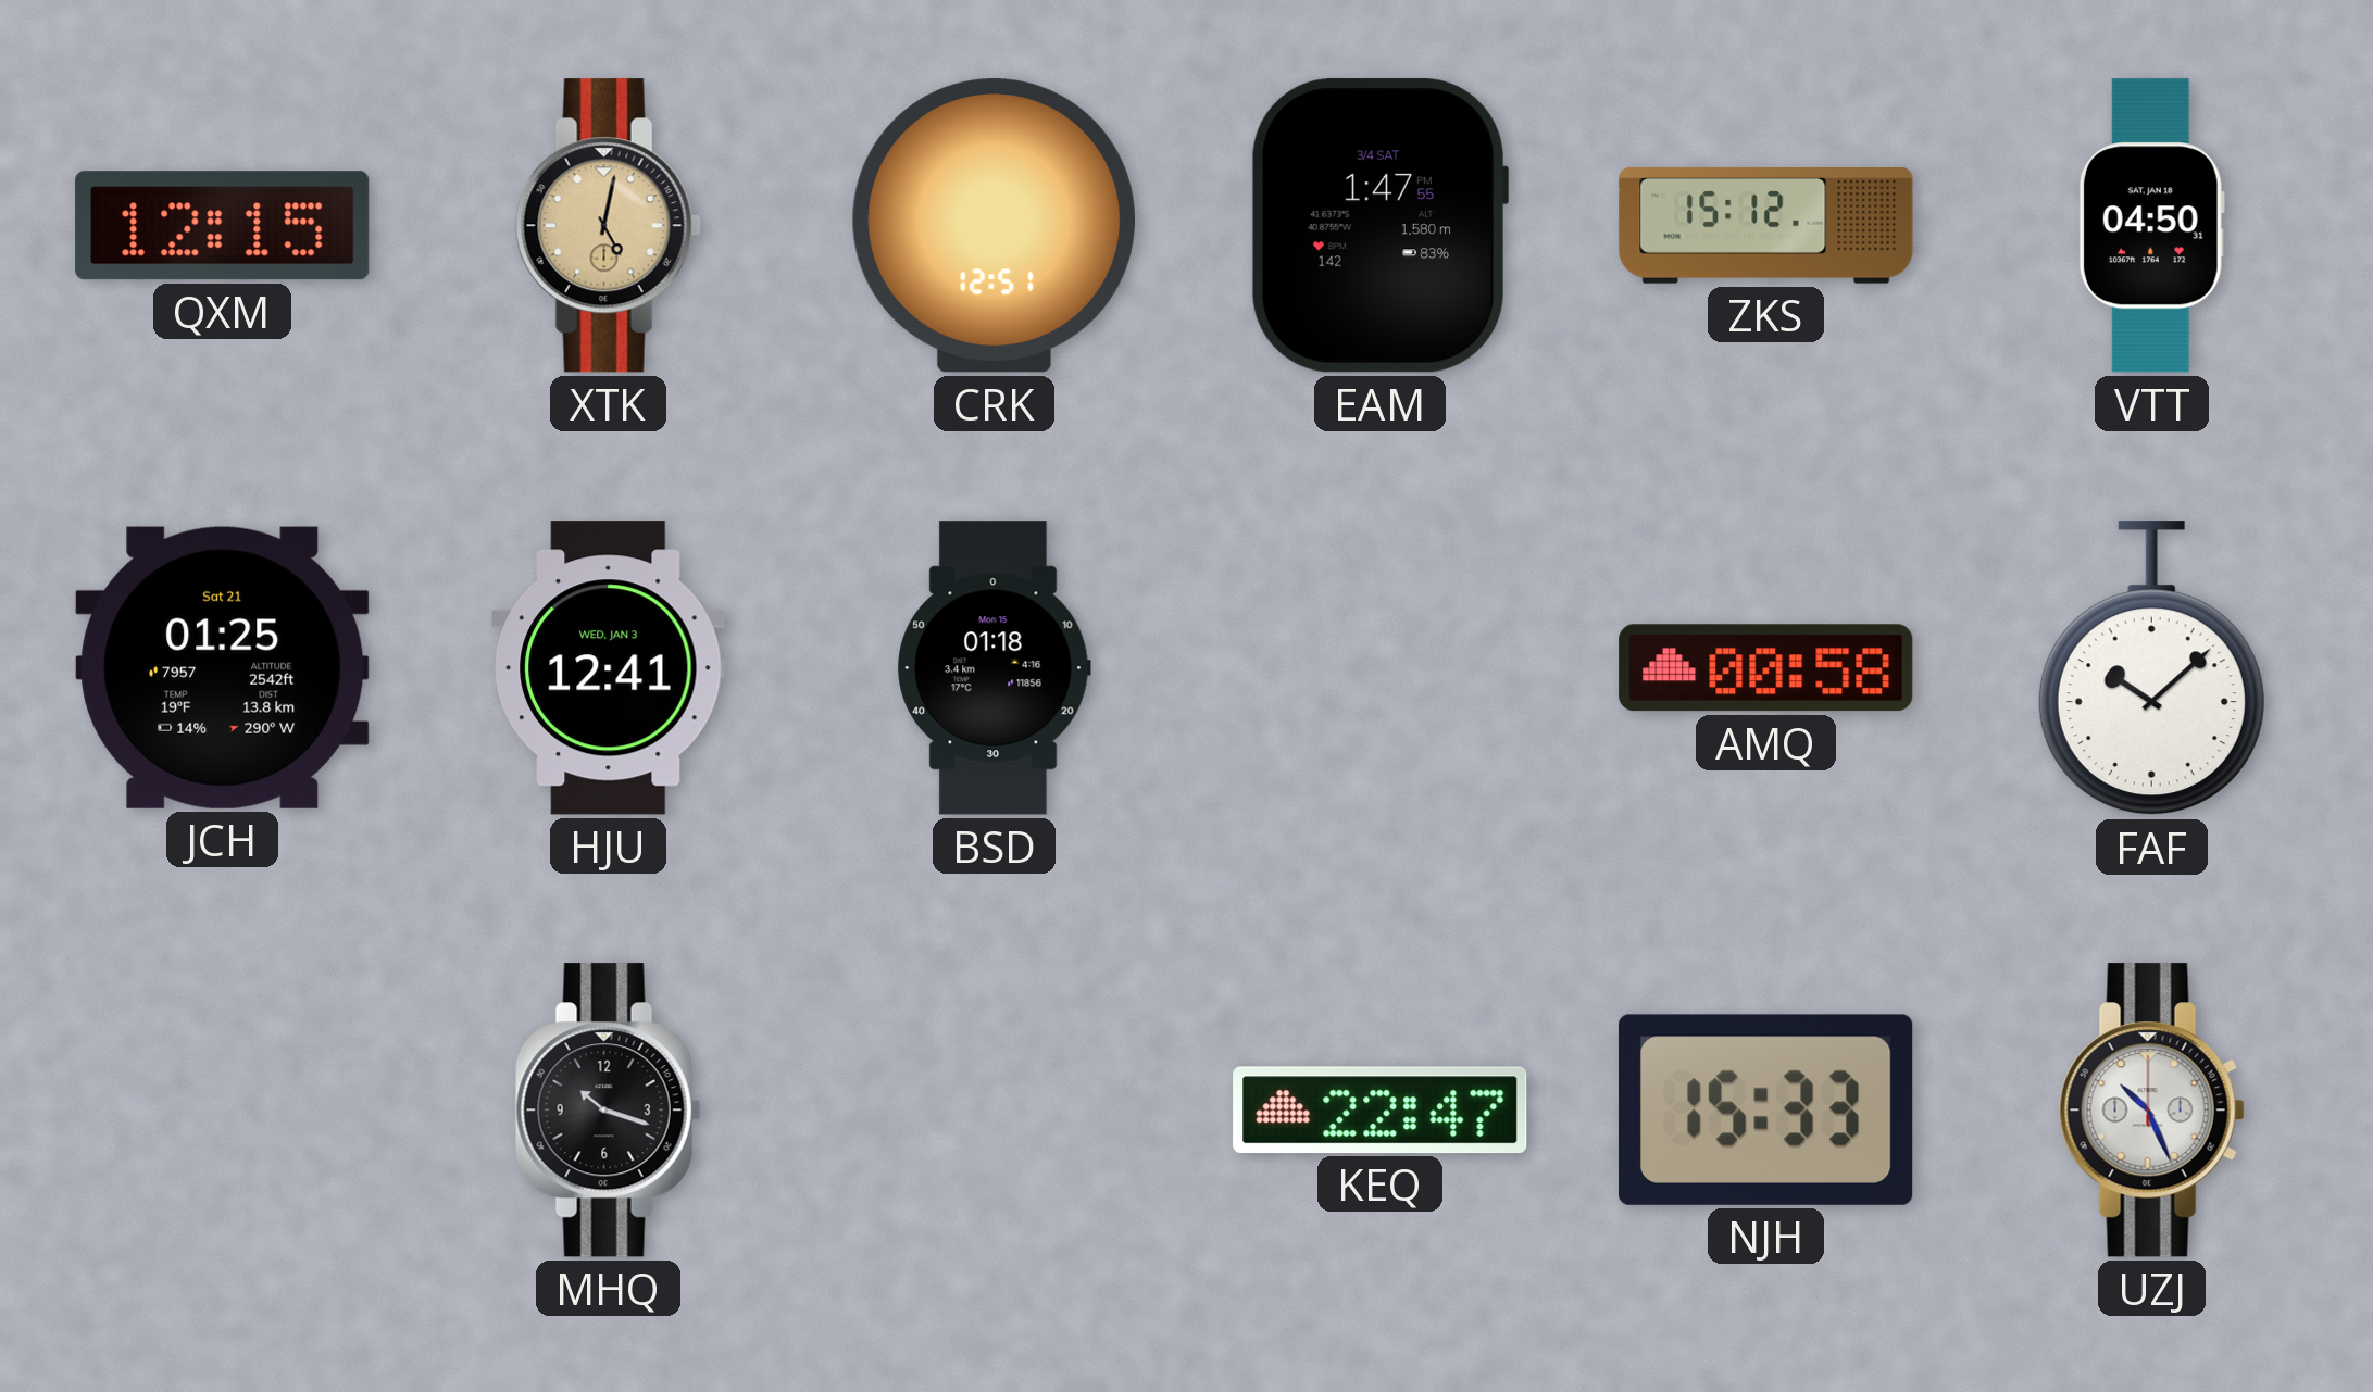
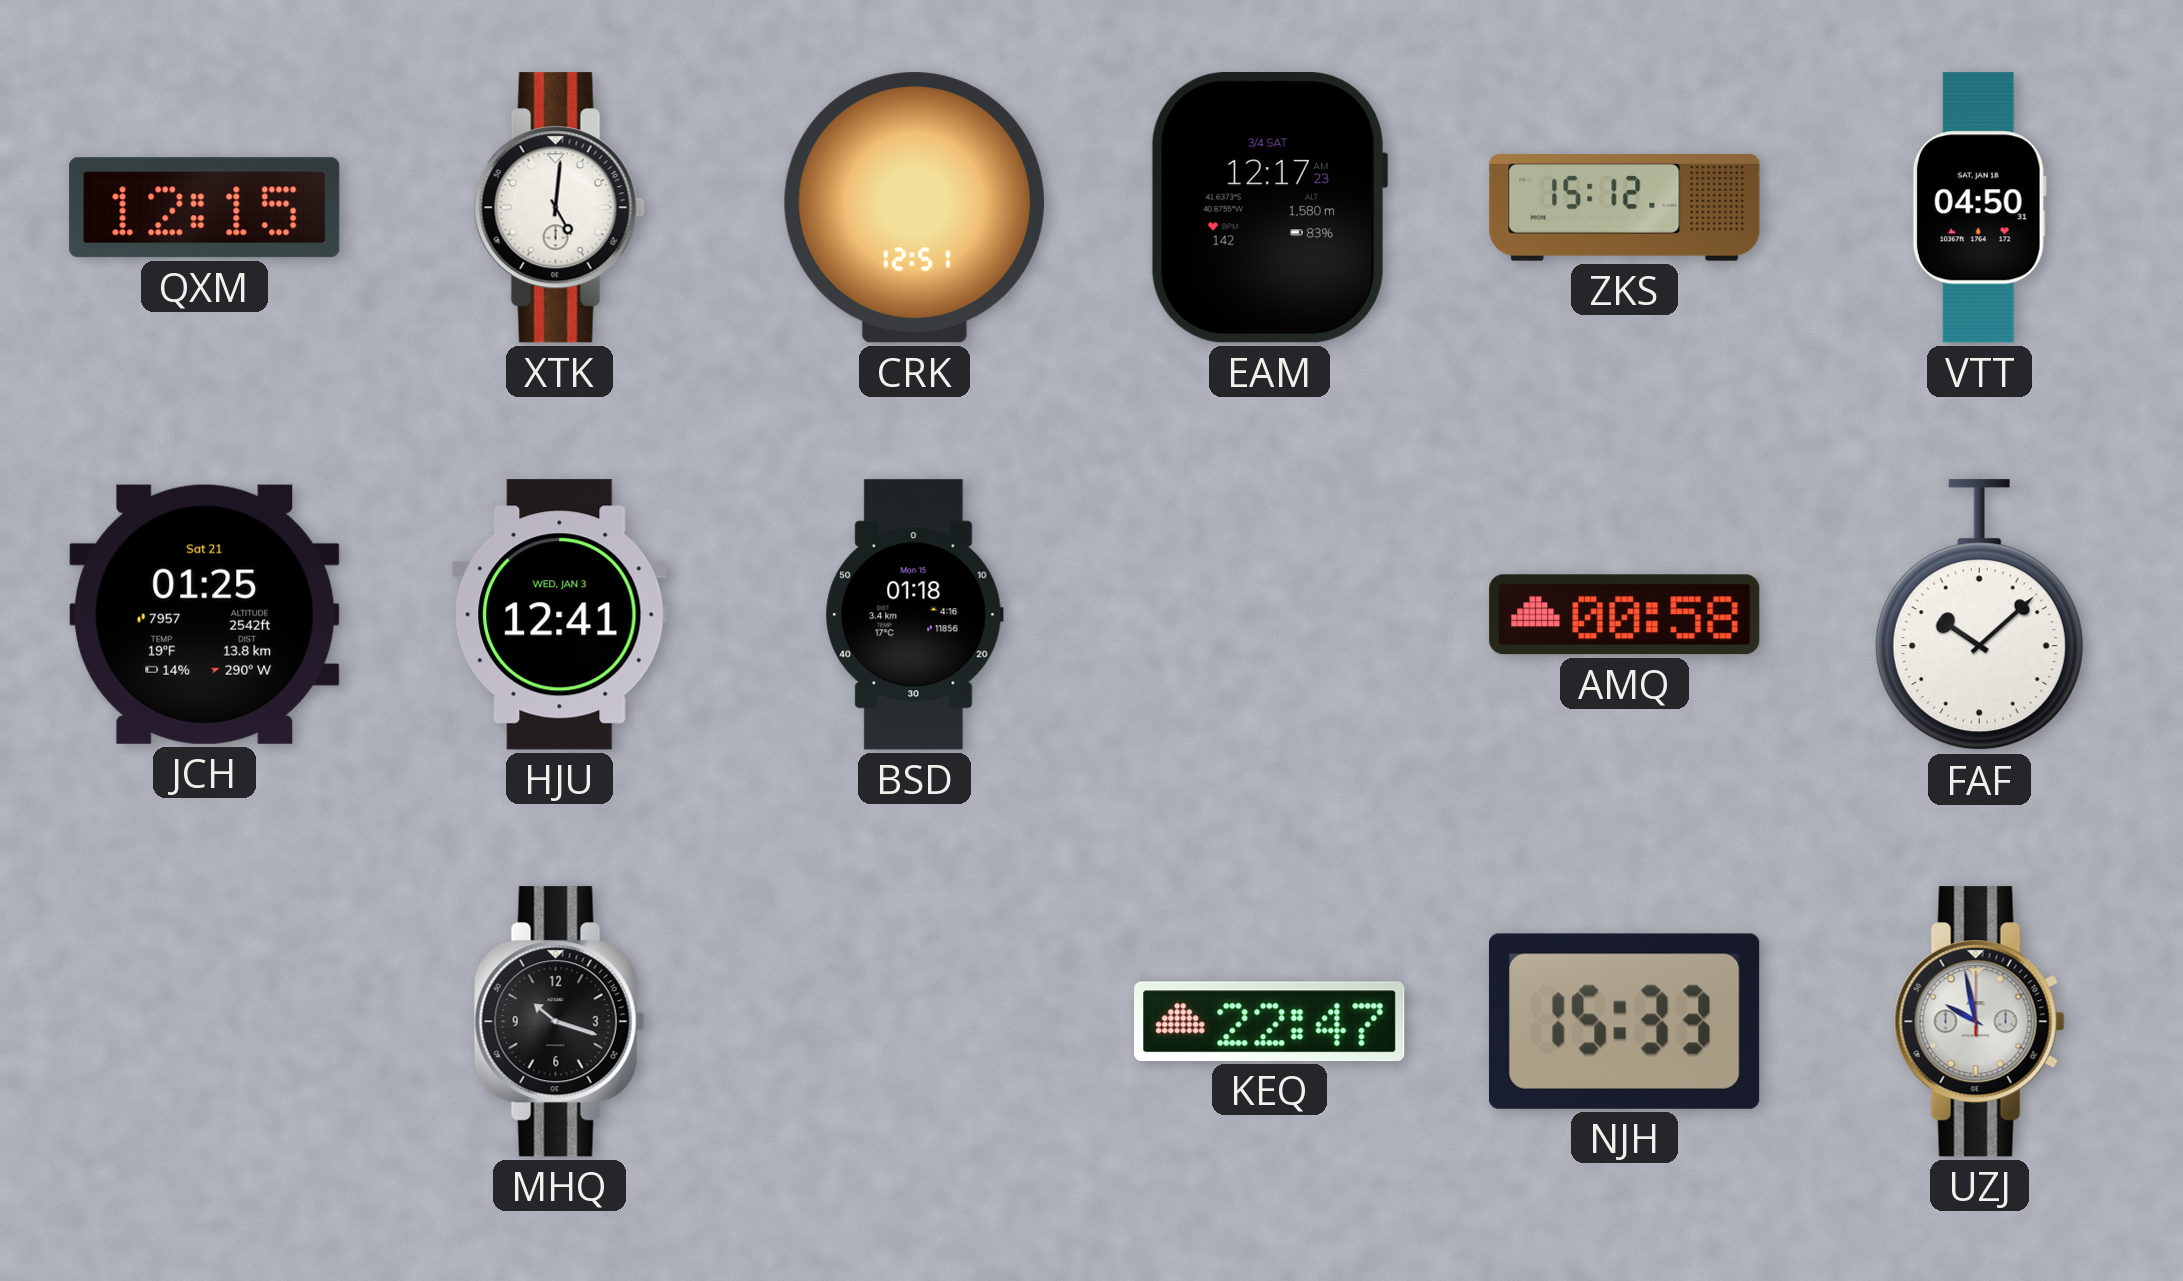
XTK: 5:02 -> 5:01
XTK dial: champagne -> white
EAM: 1:47 -> 12:17
UZJ: 10:26 -> 9:58
